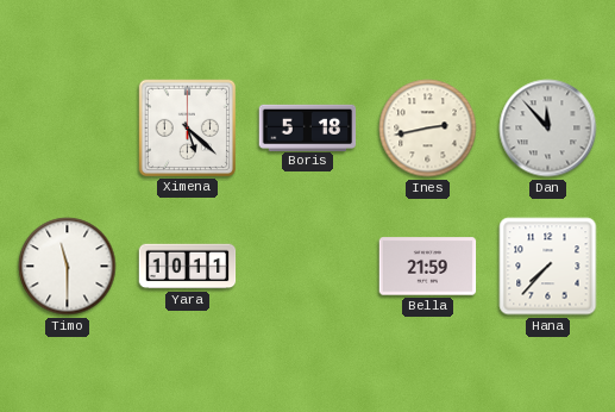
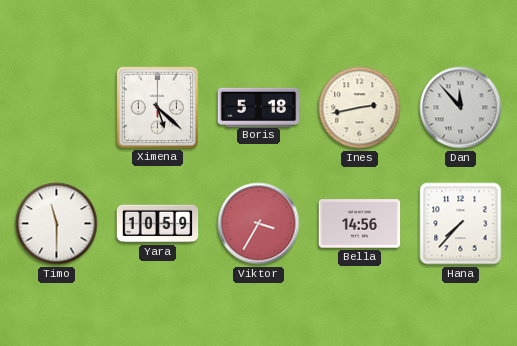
Yara: 10:11 -> 10:59
Viktor: none -> 3:35
Bella: 21:59 -> 14:56
